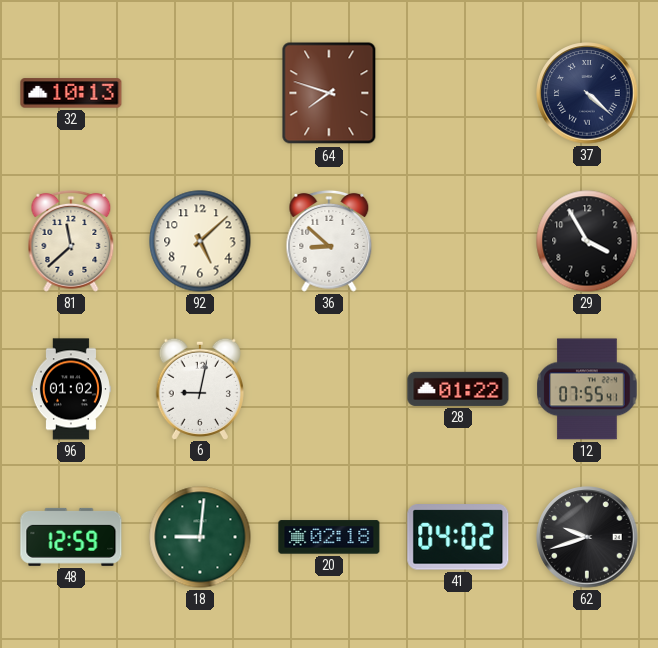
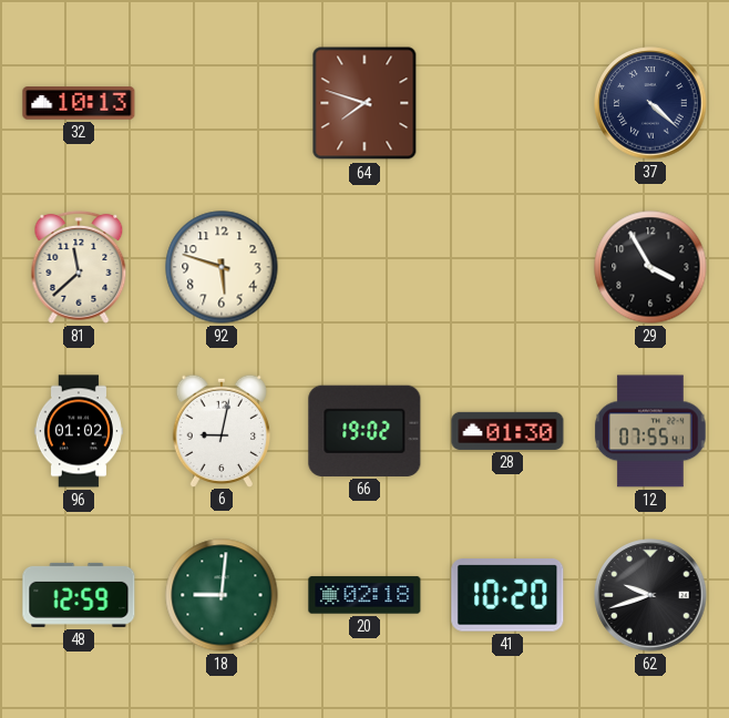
92: 5:08 -> 5:48
36: 8:52 -> none
66: none -> 19:02
28: 01:22 -> 01:30
41: 04:02 -> 10:20
